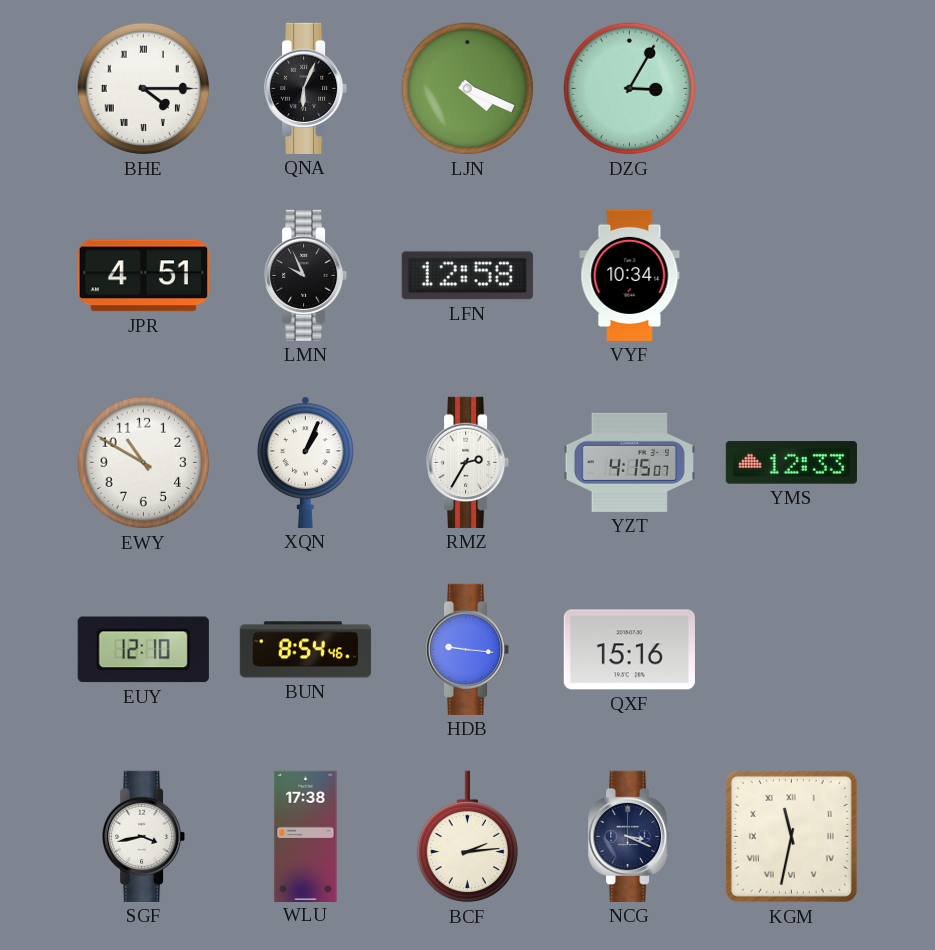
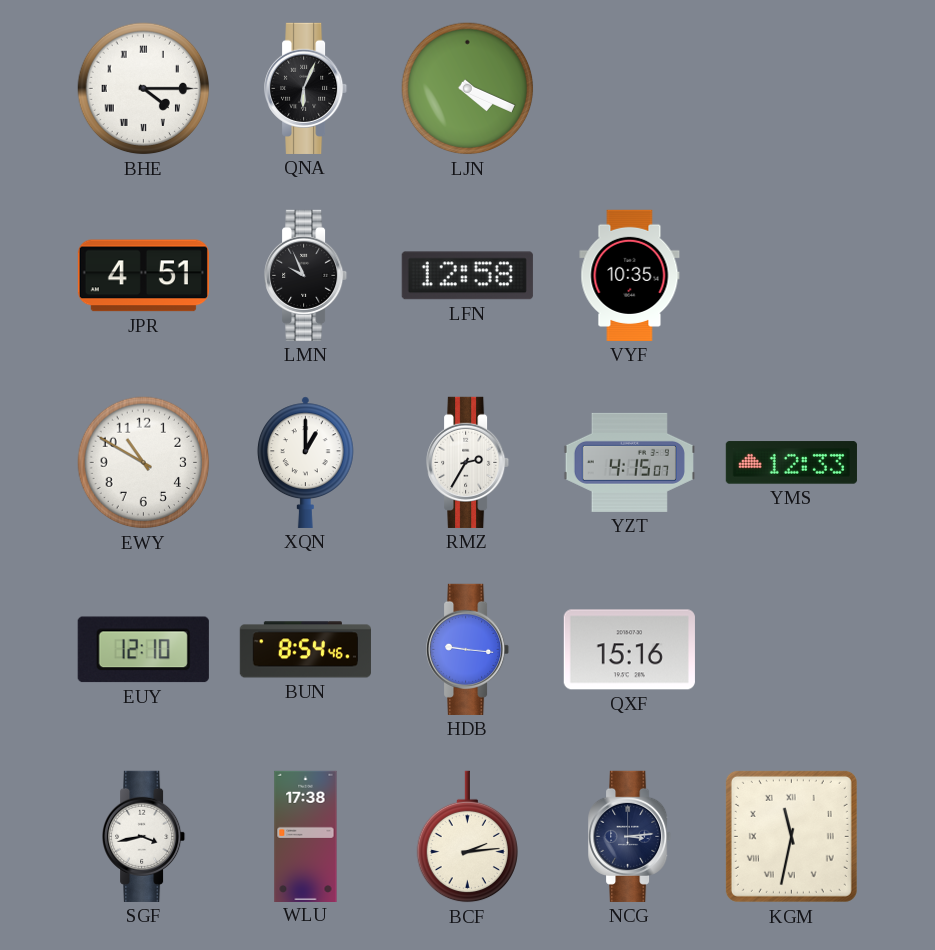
DZG: 3:05 -> none
VYF: 10:34 -> 10:35
XQN: 1:04 -> 1:00
NCG: 3:19 -> 3:14
